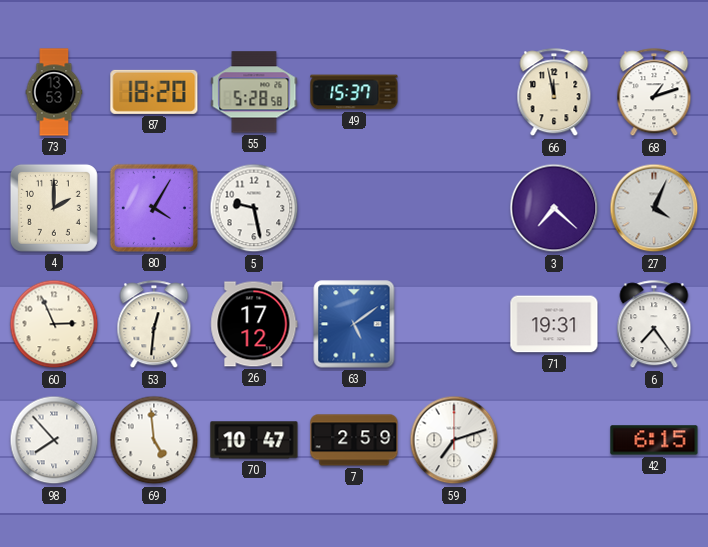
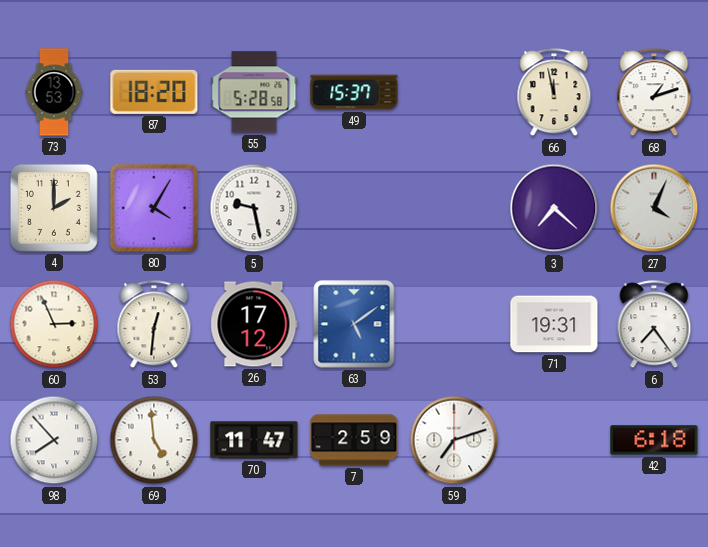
70: 10:47 -> 11:47
42: 6:15 -> 6:18
